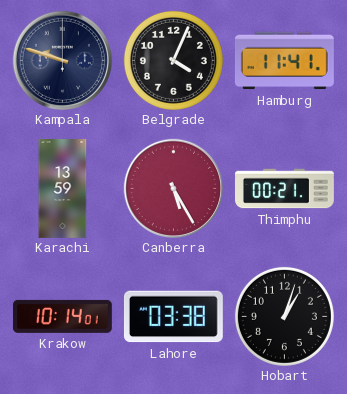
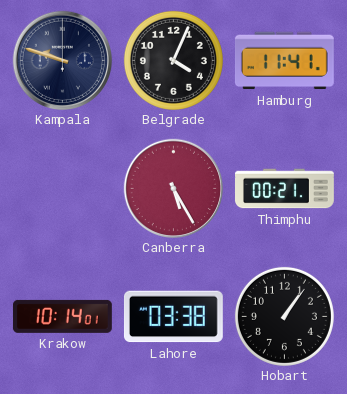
Karachi: 13:59 -> none
Hobart: 1:03 -> 1:06
